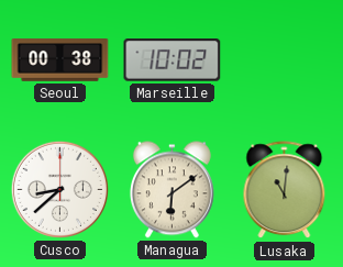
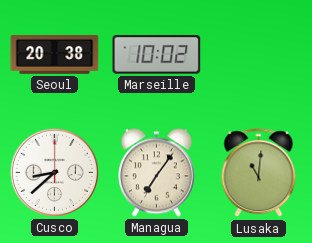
Seoul: 00:38 -> 20:38
Managua: 6:09 -> 7:06
